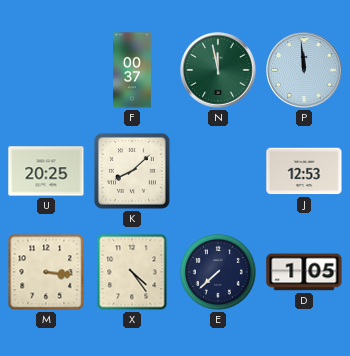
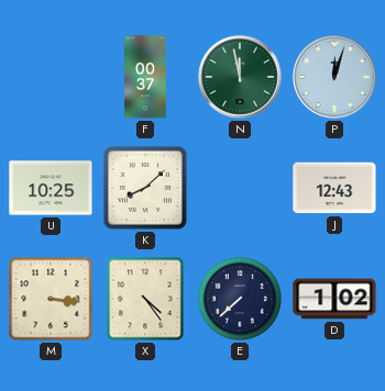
P: 11:59 -> 12:03
U: 20:25 -> 10:25
J: 12:53 -> 12:43
D: 1:05 -> 1:02
